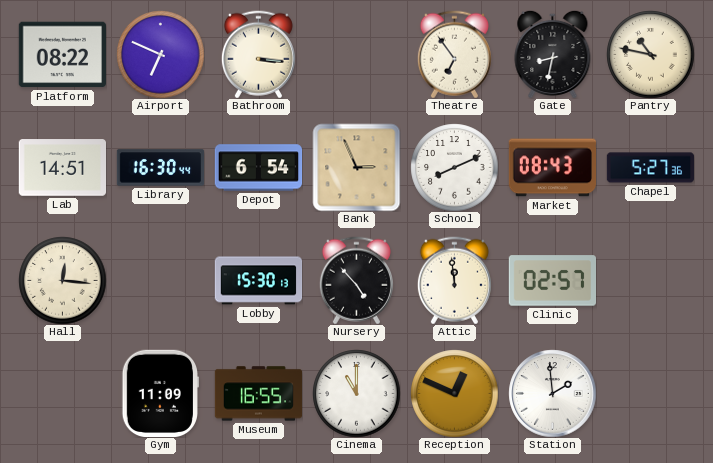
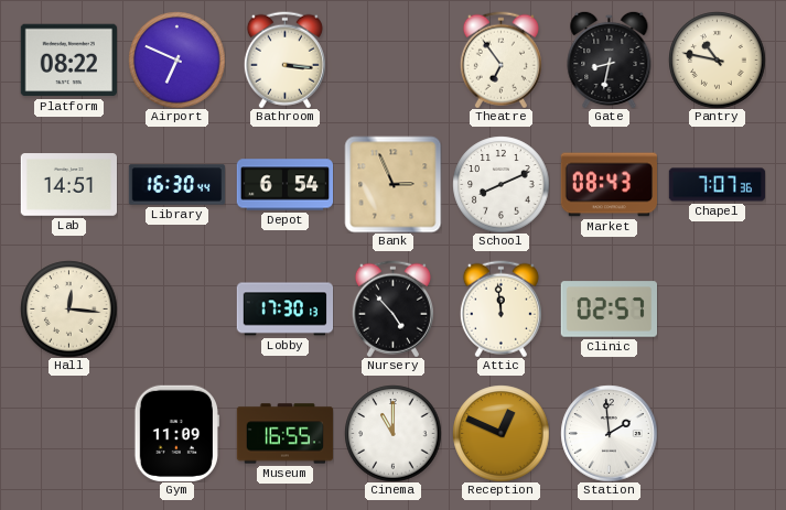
Chapel: 5:27 -> 7:07
Lobby: 15:30 -> 17:30
